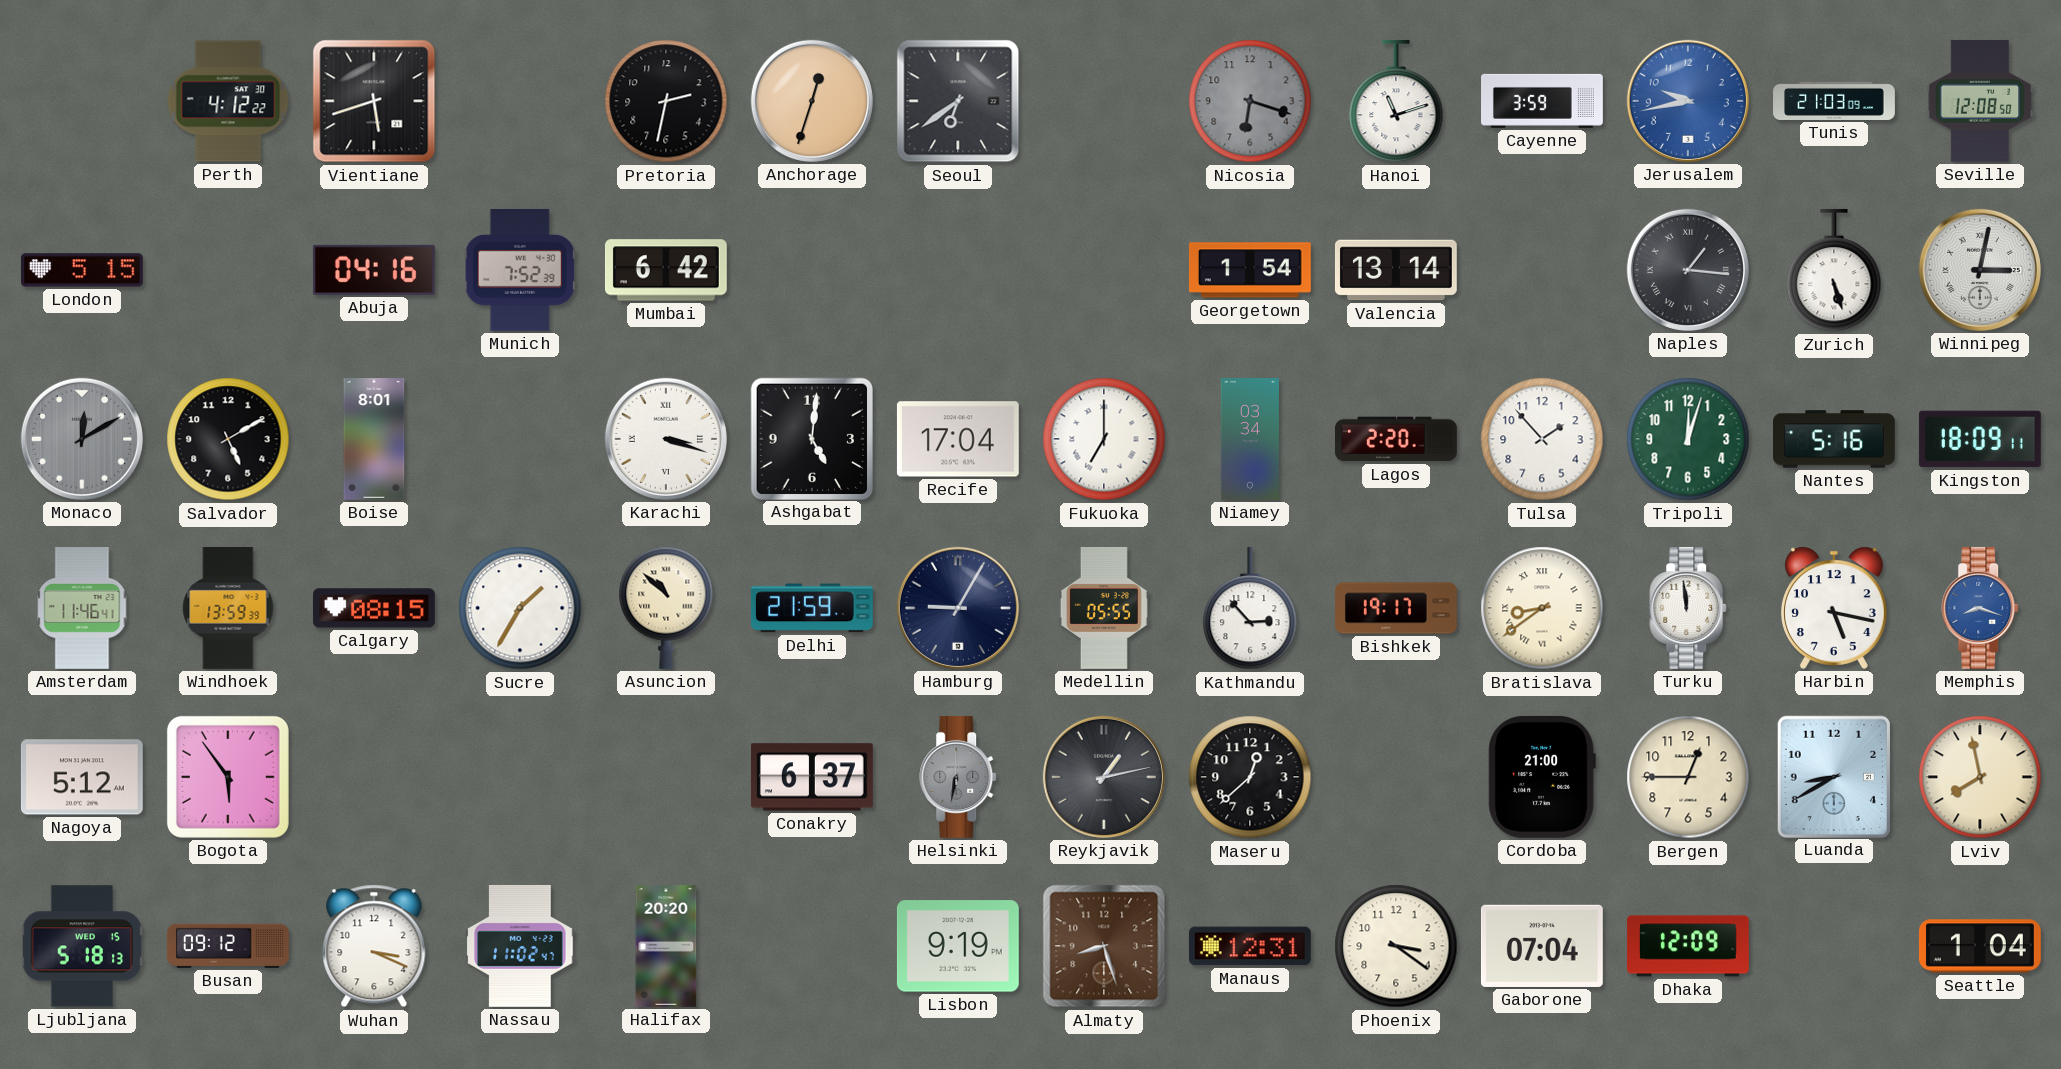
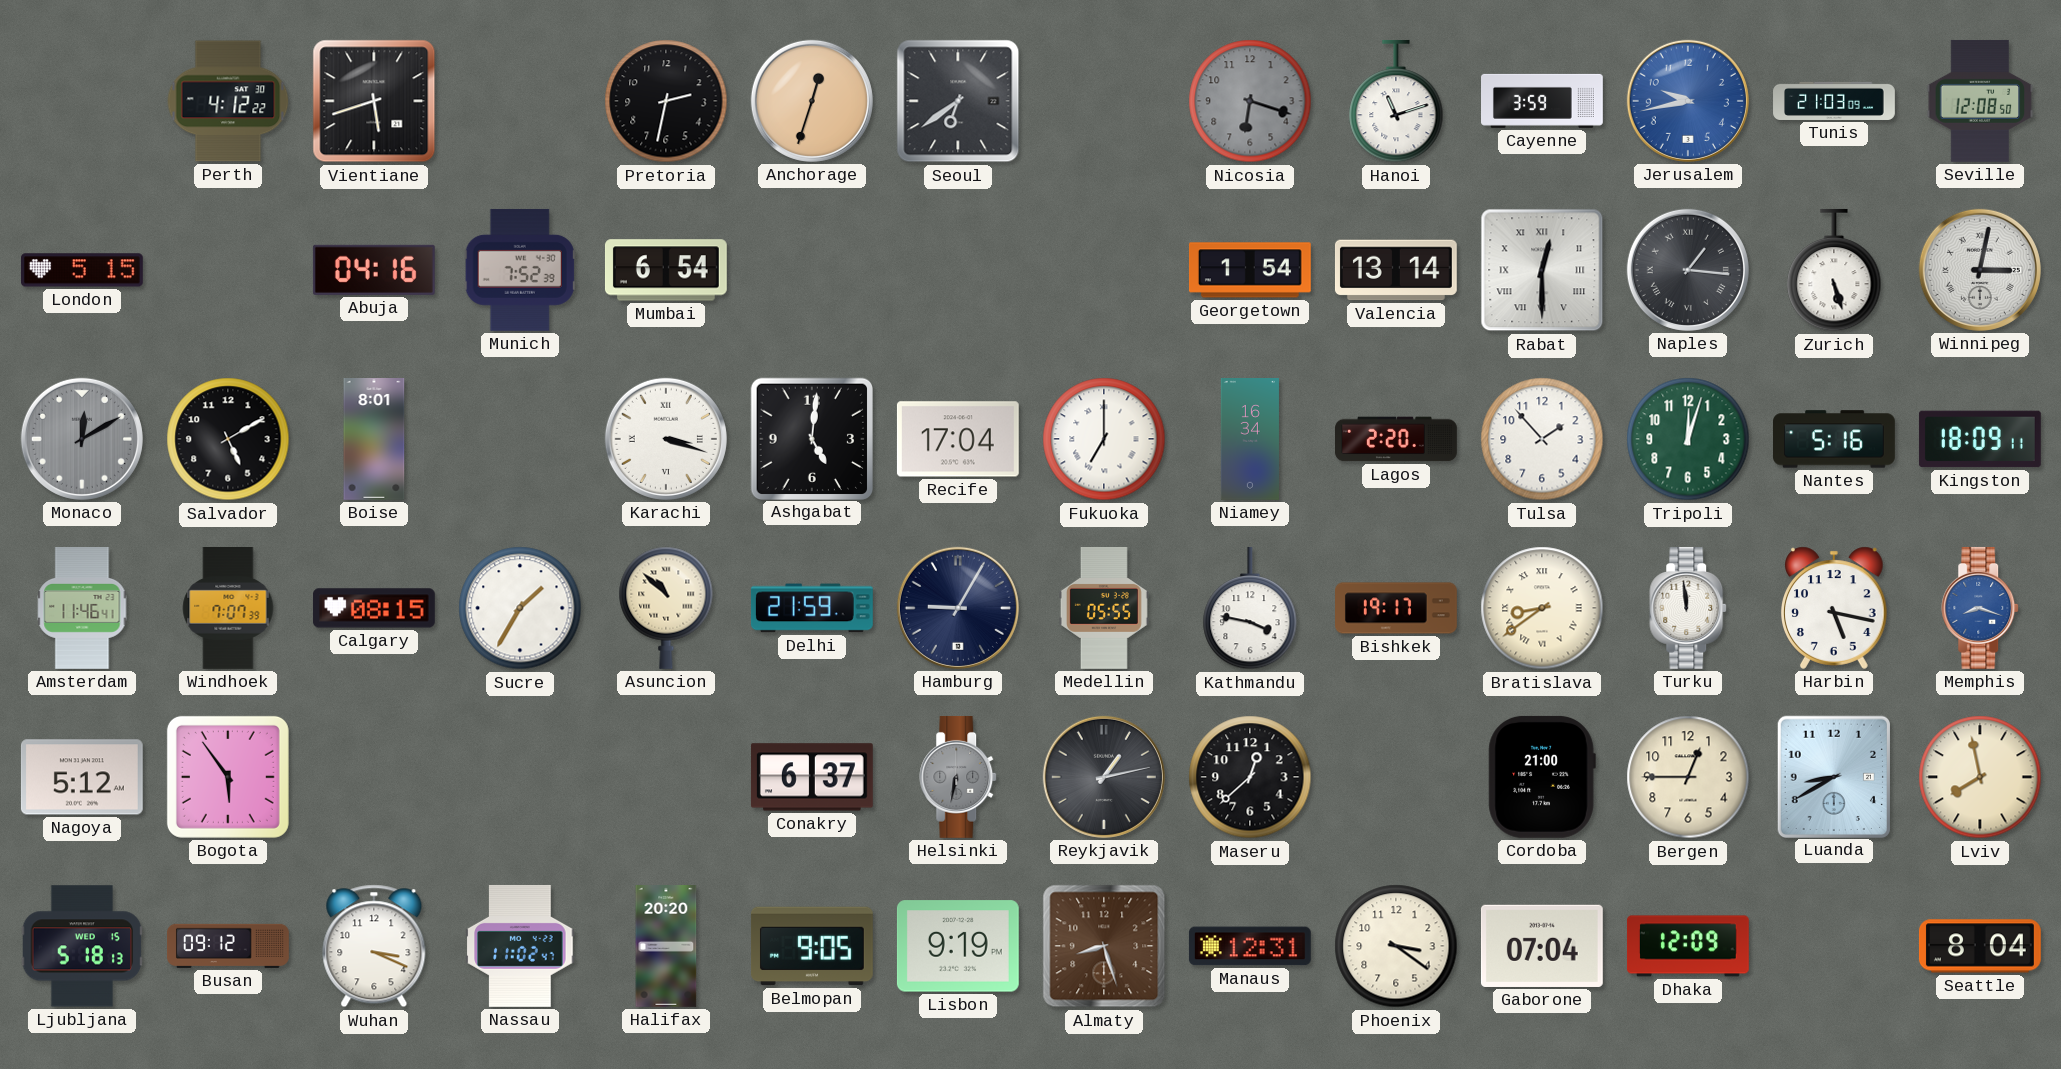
Mumbai: 6:42 -> 6:54
Rabat: none -> 12:30
Niamey: 03:34 -> 16:34
Windhoek: 13:59 -> 7:07
Kathmandu: 2:53 -> 3:47
Belmopan: none -> 9:05
Seattle: 1:04 -> 8:04
